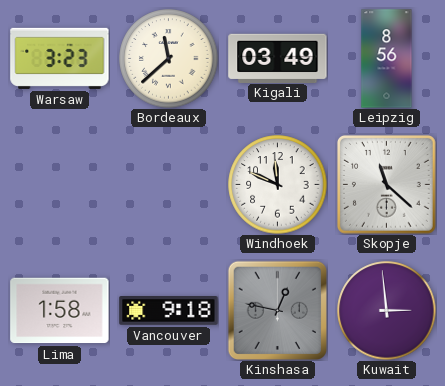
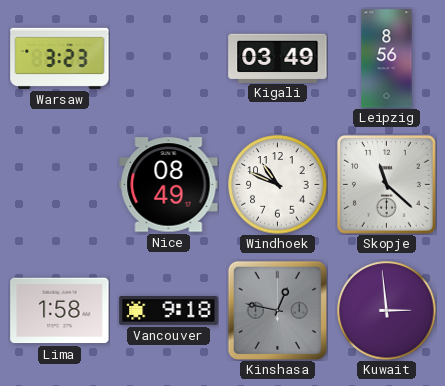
Bordeaux: 11:38 -> none
Nice: none -> 08:49
Windhoek: 11:49 -> 10:49
